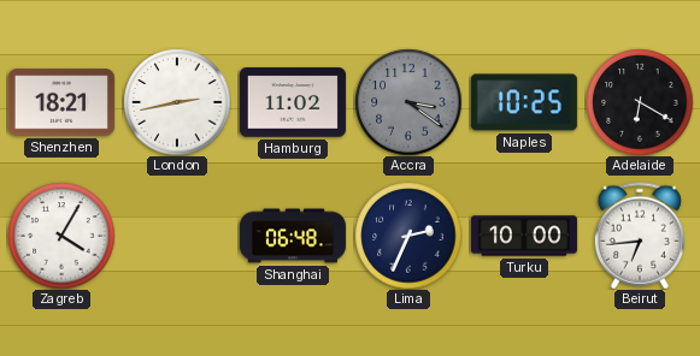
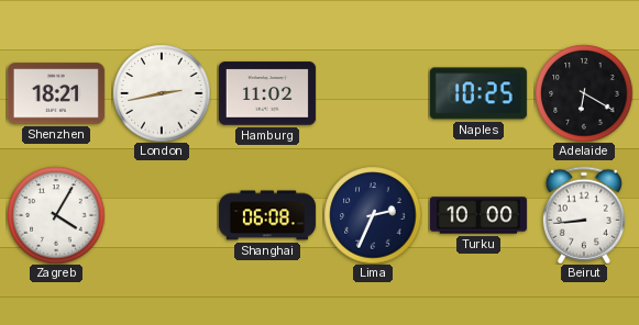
Accra: 3:21 -> none
Shanghai: 06:48 -> 06:08
Beirut: 6:44 -> 8:44
